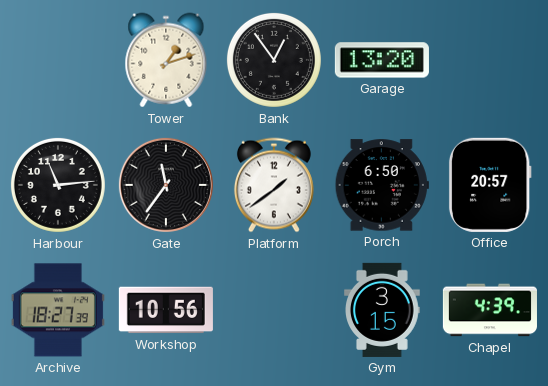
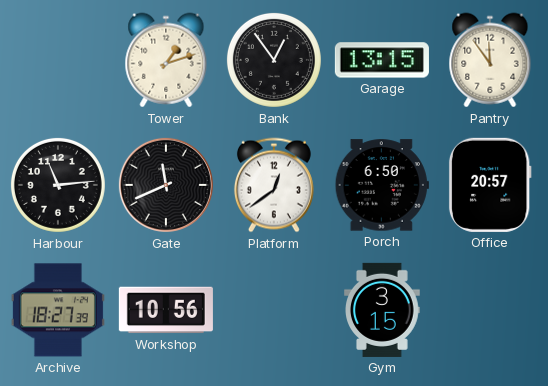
Garage: 13:20 -> 13:15
Pantry: none -> 11:54
Gate: 11:36 -> 11:41
Platform: 1:39 -> 12:39
Chapel: 4:39 -> none
